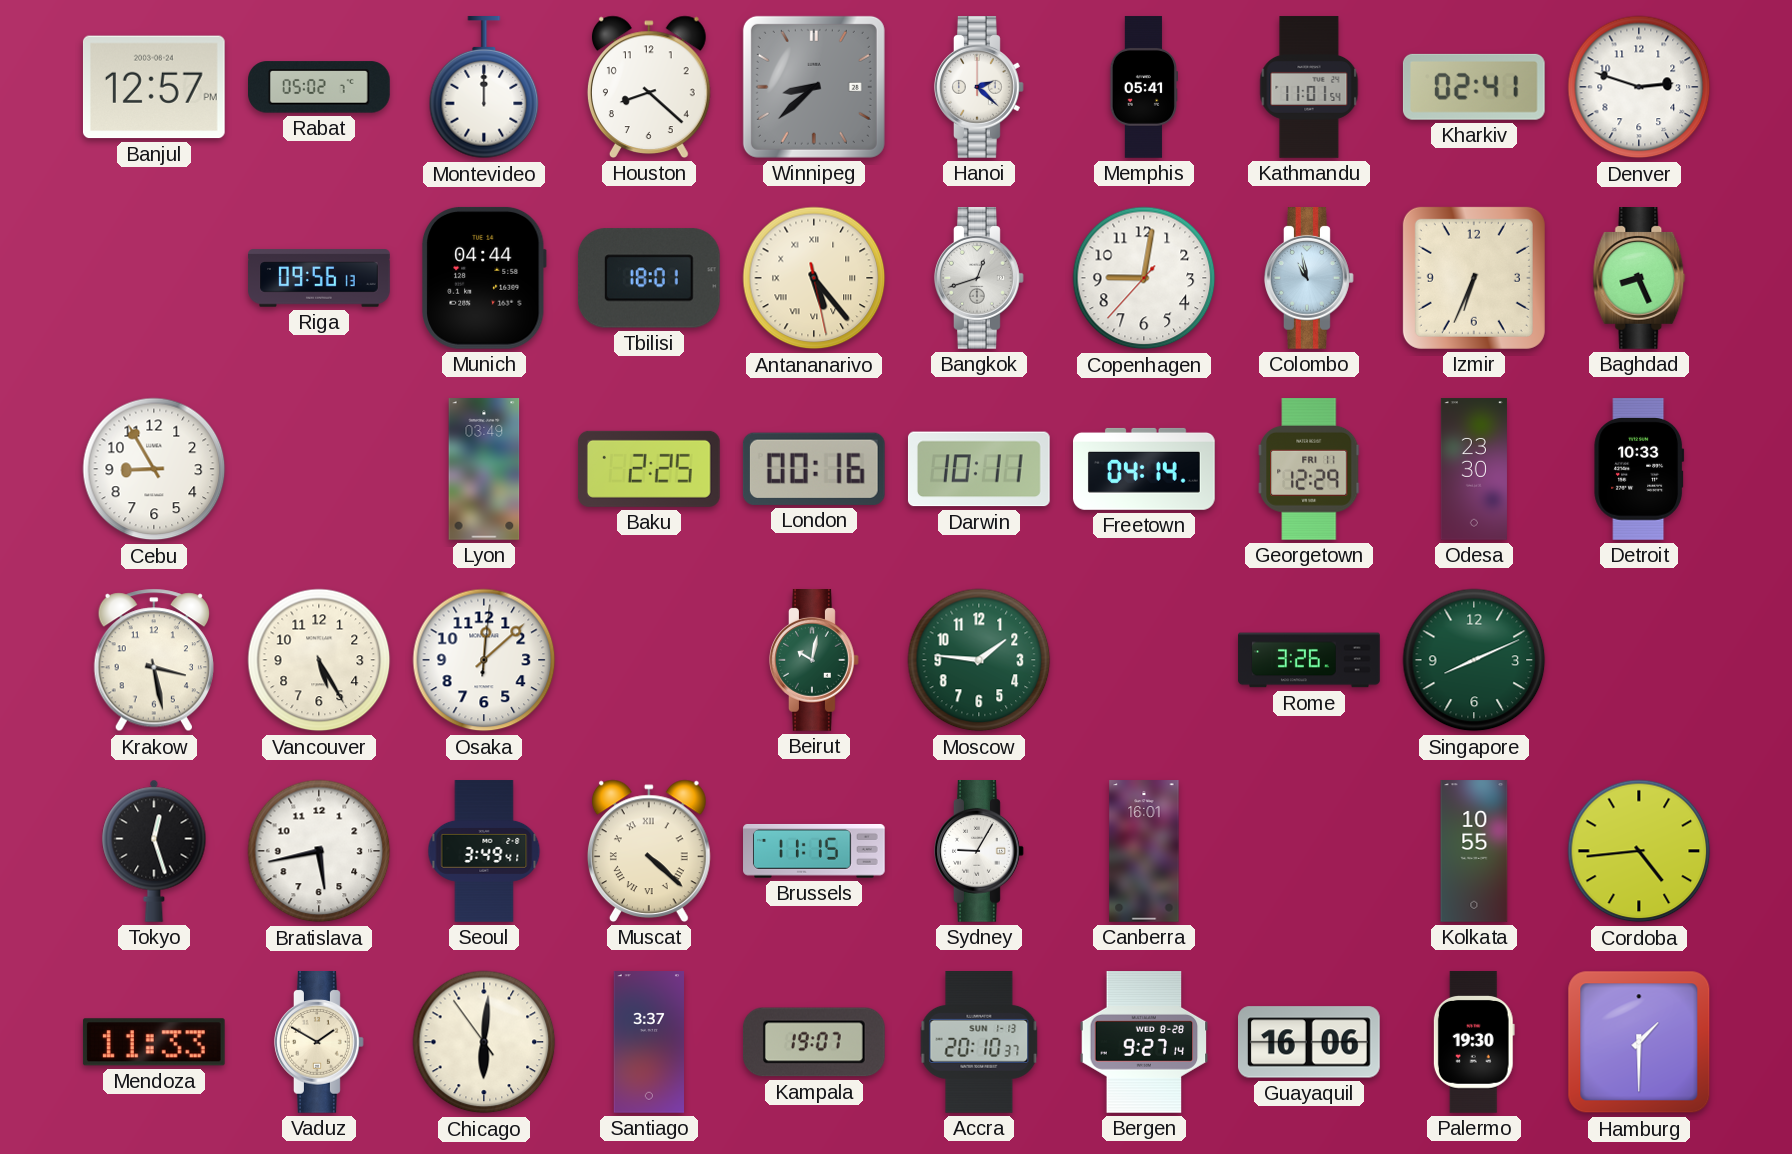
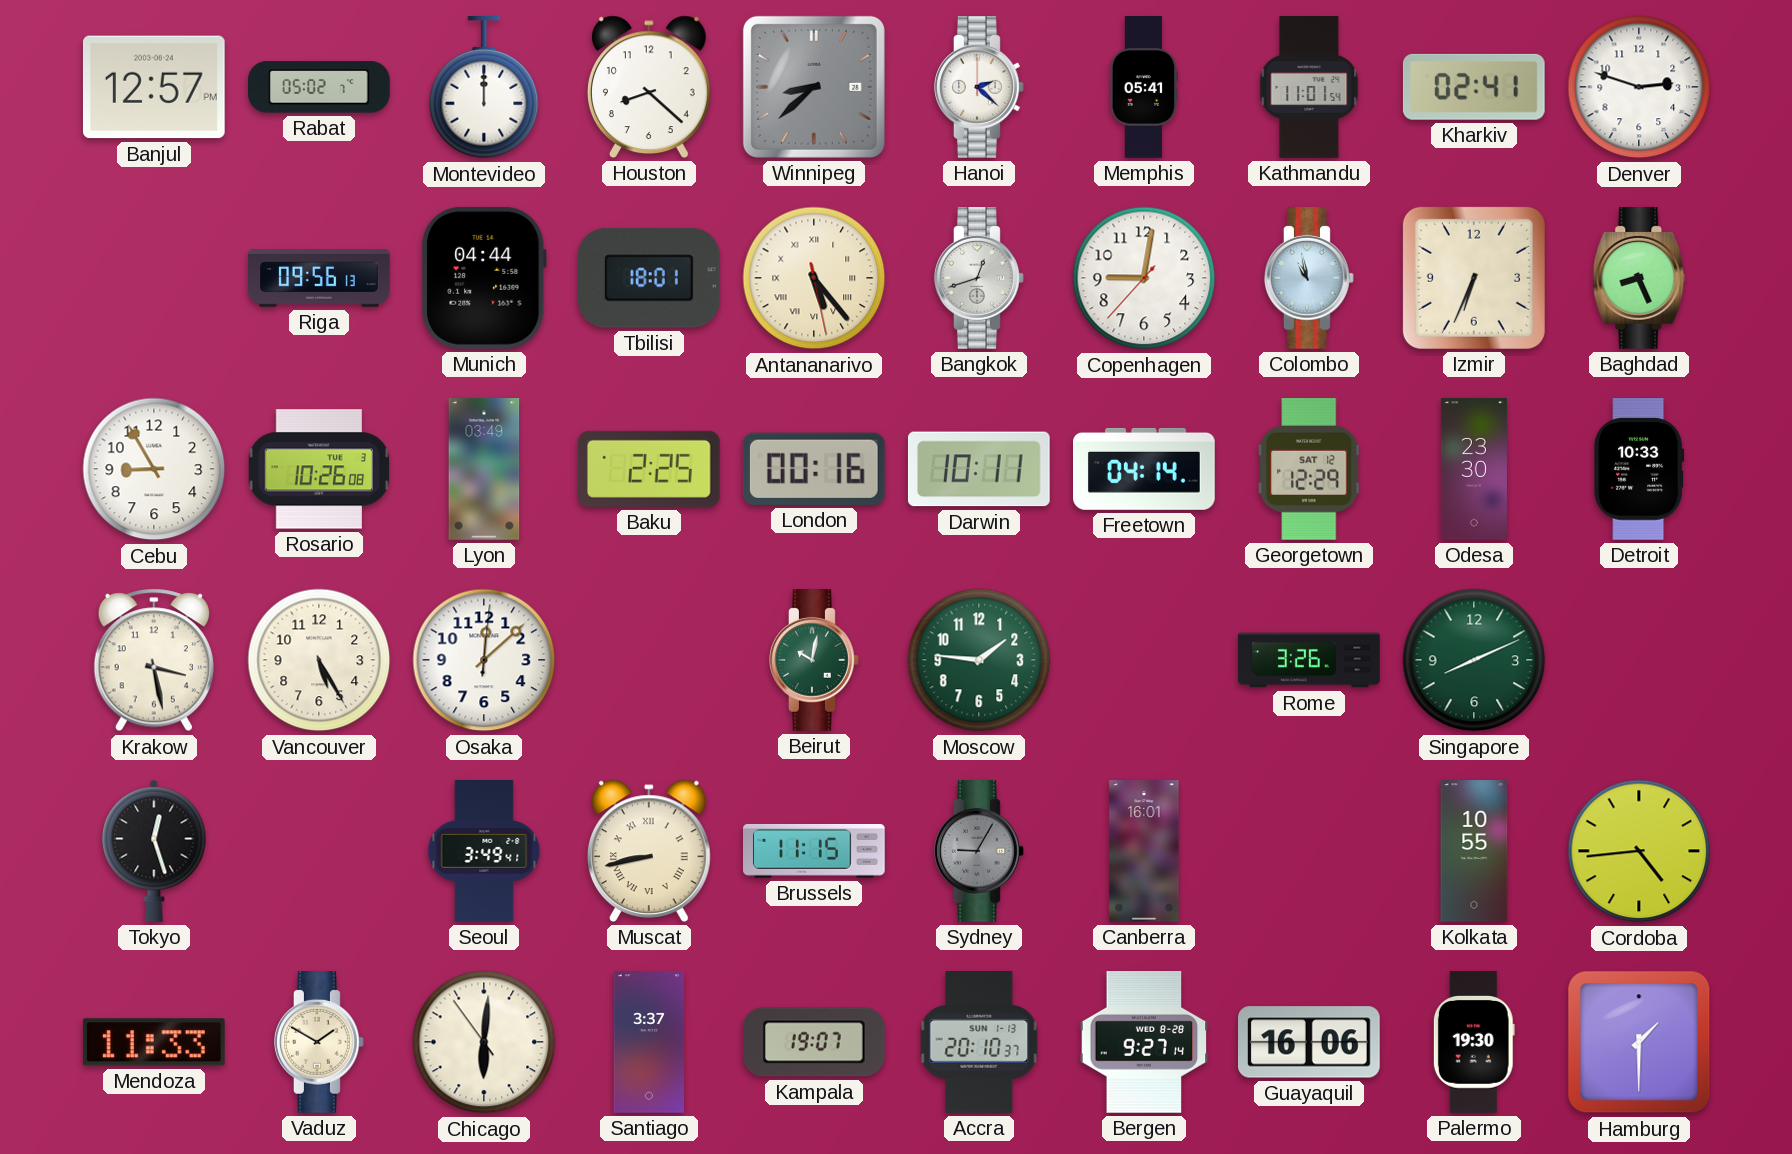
Rosario: none -> 10:26
Georgetown date: FRI 11 -> SAT 12
Bratislava: 5:43 -> none
Muscat: 4:22 -> 8:43
Sydney dial: white -> grey
